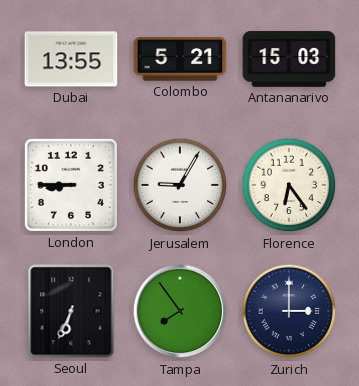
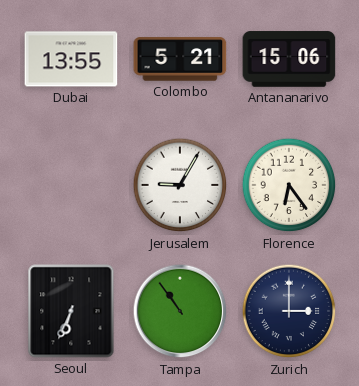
Antananarivo: 15:03 -> 15:06
London: 8:45 -> none
Tampa: 7:54 -> 10:54
